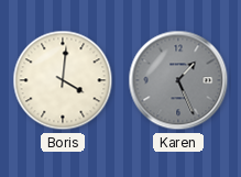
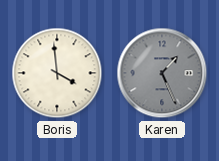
Boris: 4:01 -> 3:59
